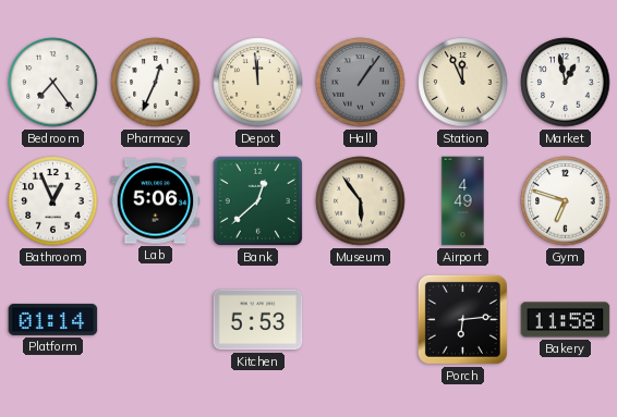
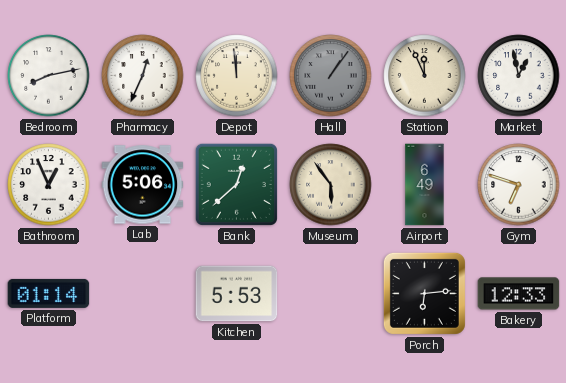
Bedroom: 7:24 -> 8:13
Airport: 4:49 -> 6:49
Bakery: 11:58 -> 12:33
